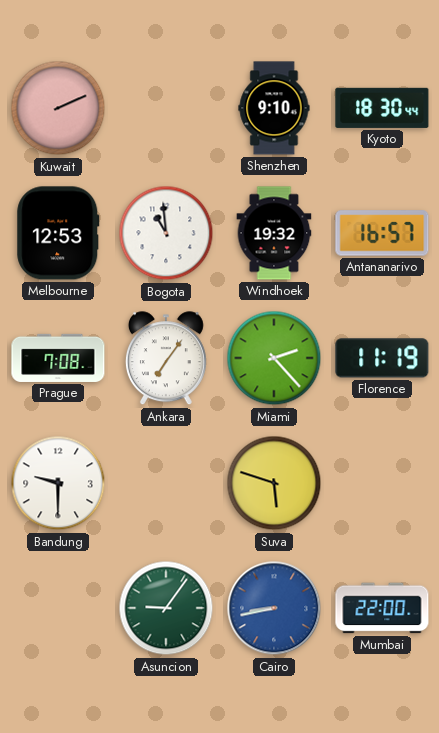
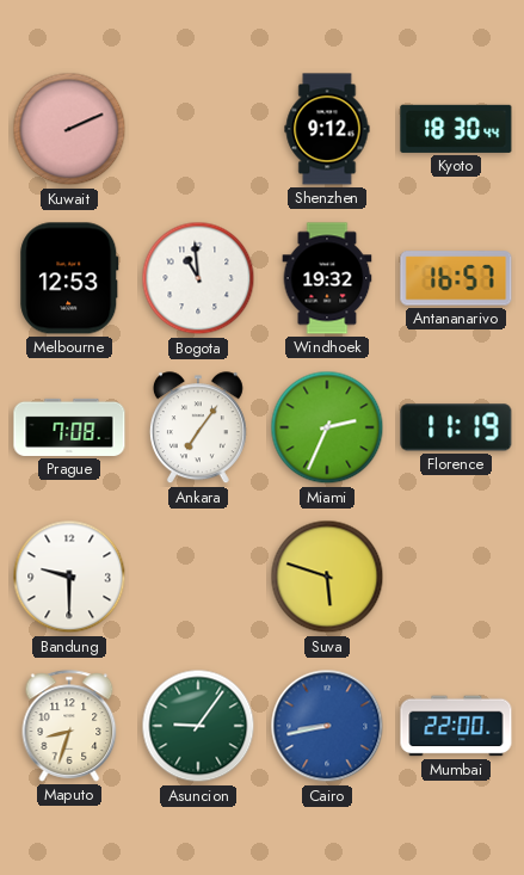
Shenzhen: 9:10 -> 9:12
Miami: 2:23 -> 2:34
Maputo: none -> 8:33
